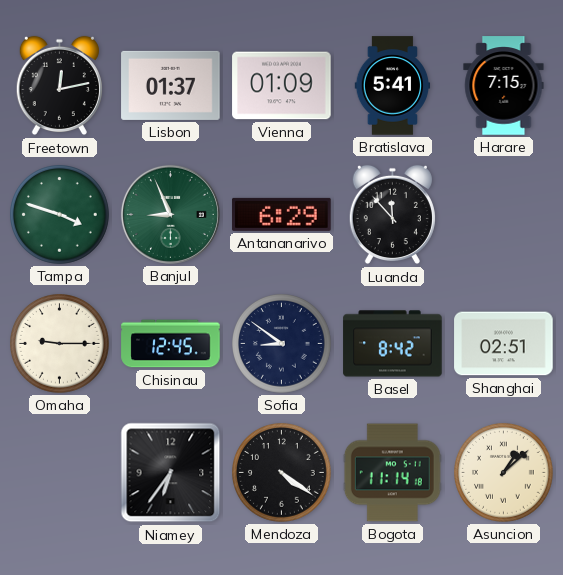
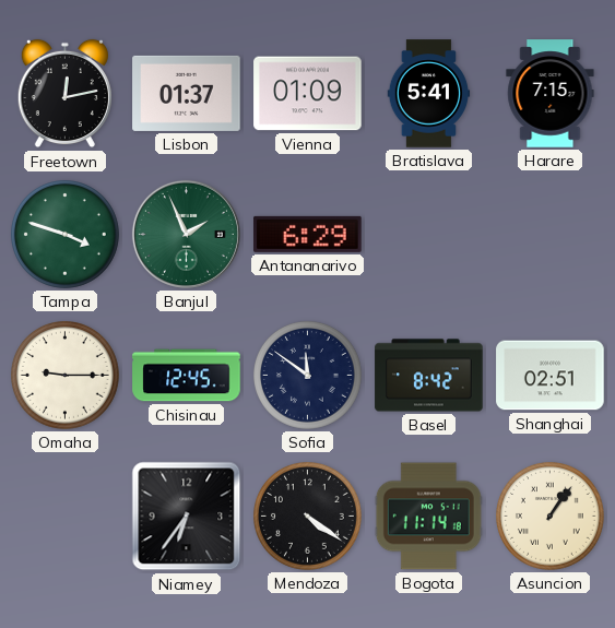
Banjul: 8:56 -> 1:56
Luanda: 11:53 -> none
Sofia: 8:51 -> 11:51
Asuncion: 1:08 -> 1:06
